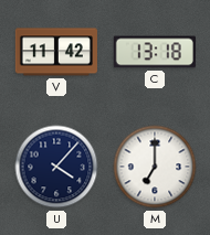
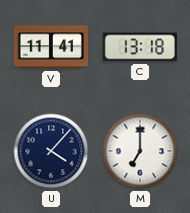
V: 11:42 -> 11:41
